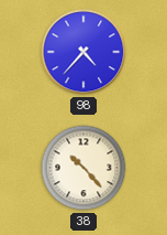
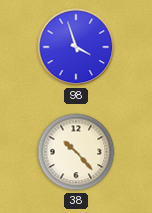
98: 4:37 -> 3:57
